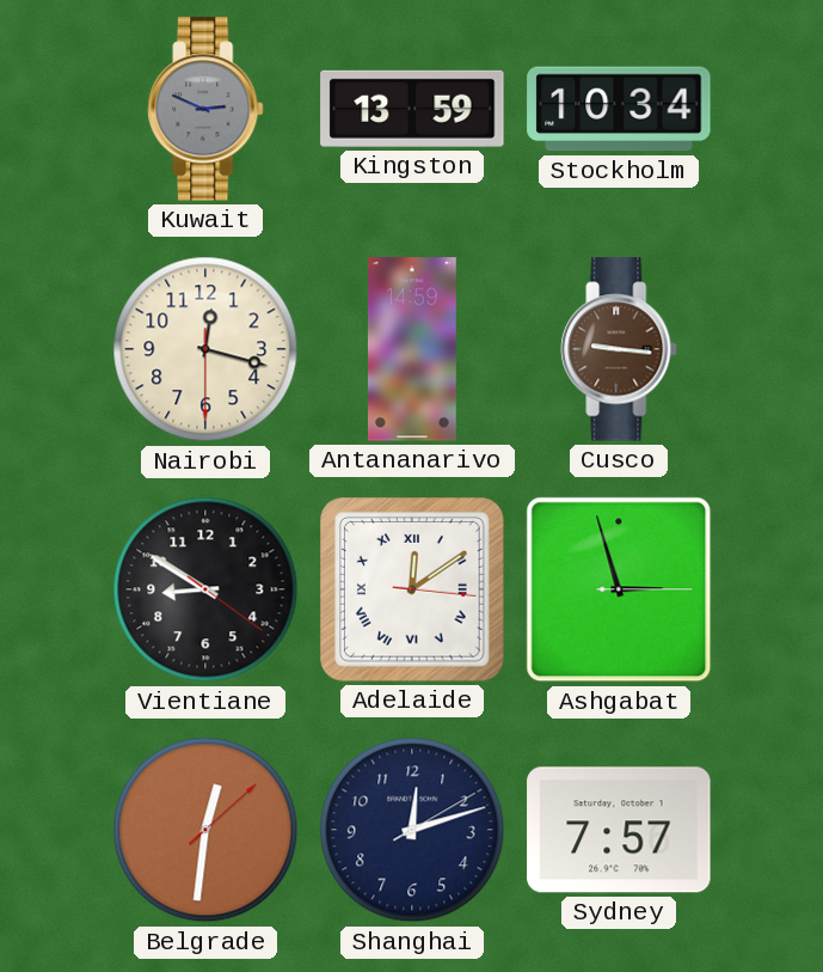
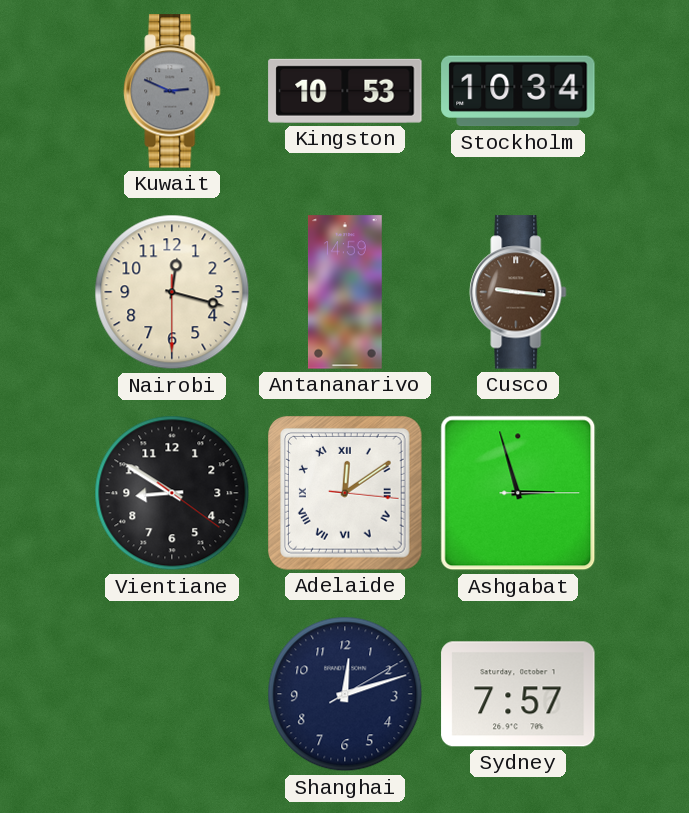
Kingston: 13:59 -> 10:53
Belgrade: 12:31 -> none
